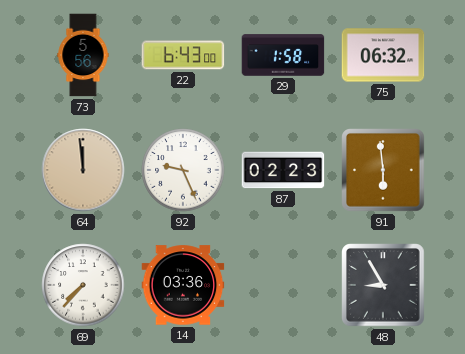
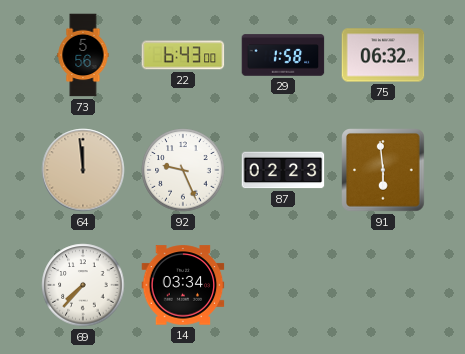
14: 03:36 -> 03:34
48: 8:55 -> none
